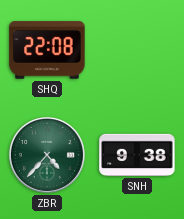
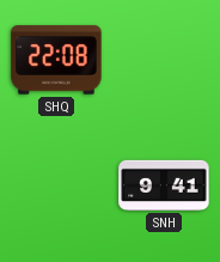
ZBR: 4:37 -> none
SNH: 9:38 -> 9:41
